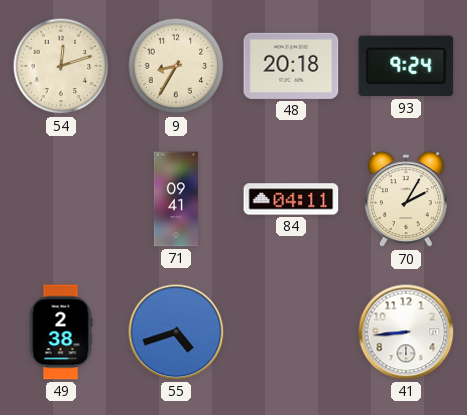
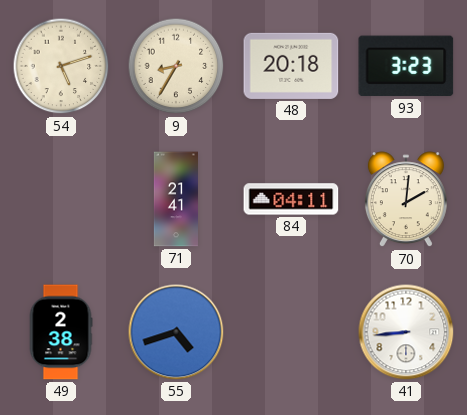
54: 12:12 -> 5:12
93: 9:24 -> 3:23
71: 09:41 -> 21:41
70: 2:05 -> 2:01
